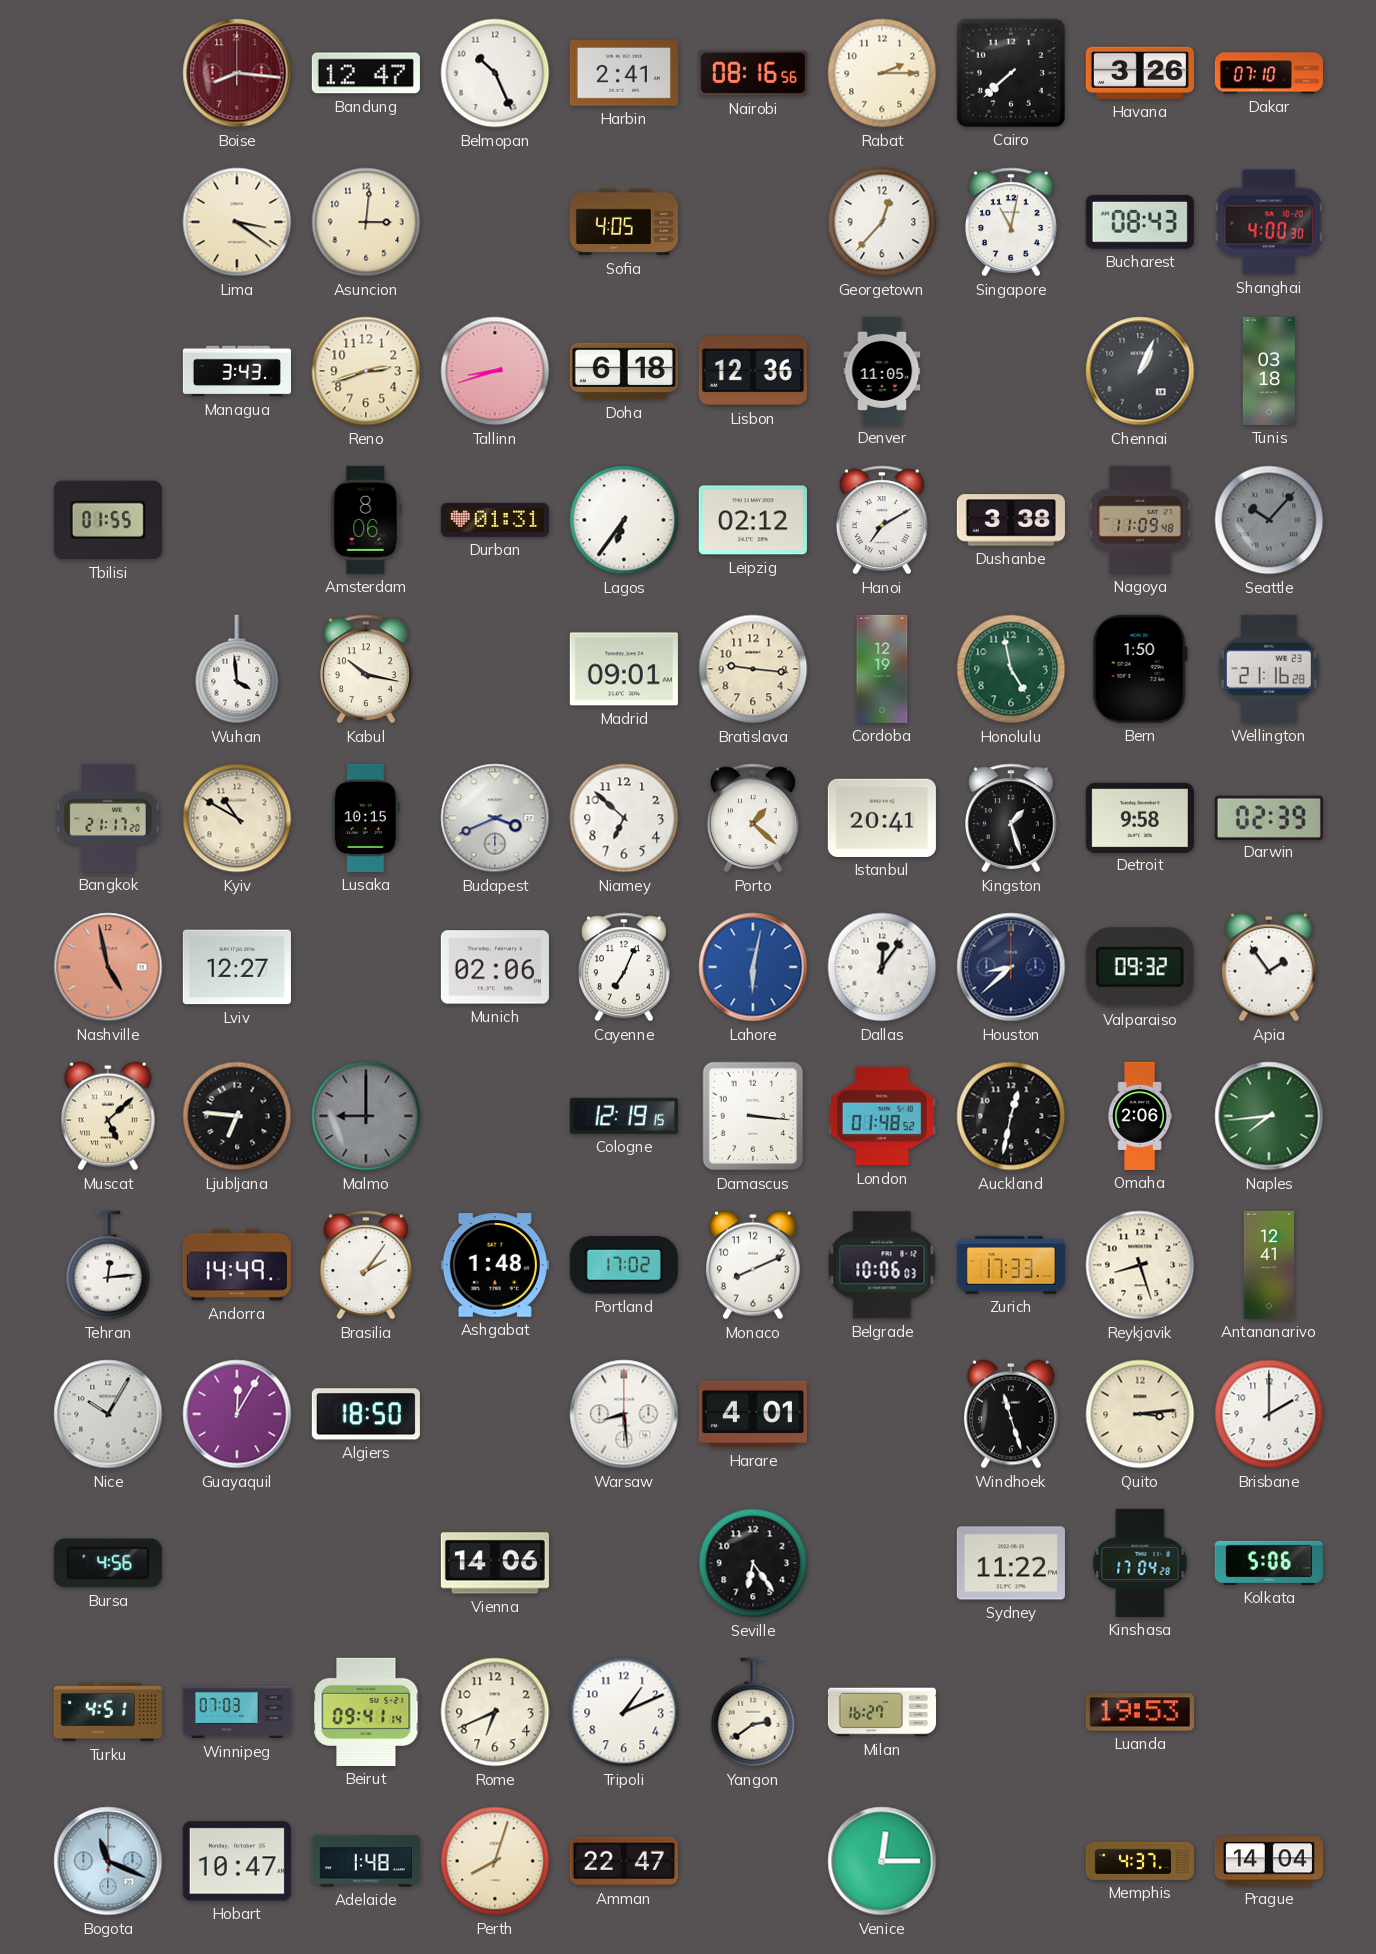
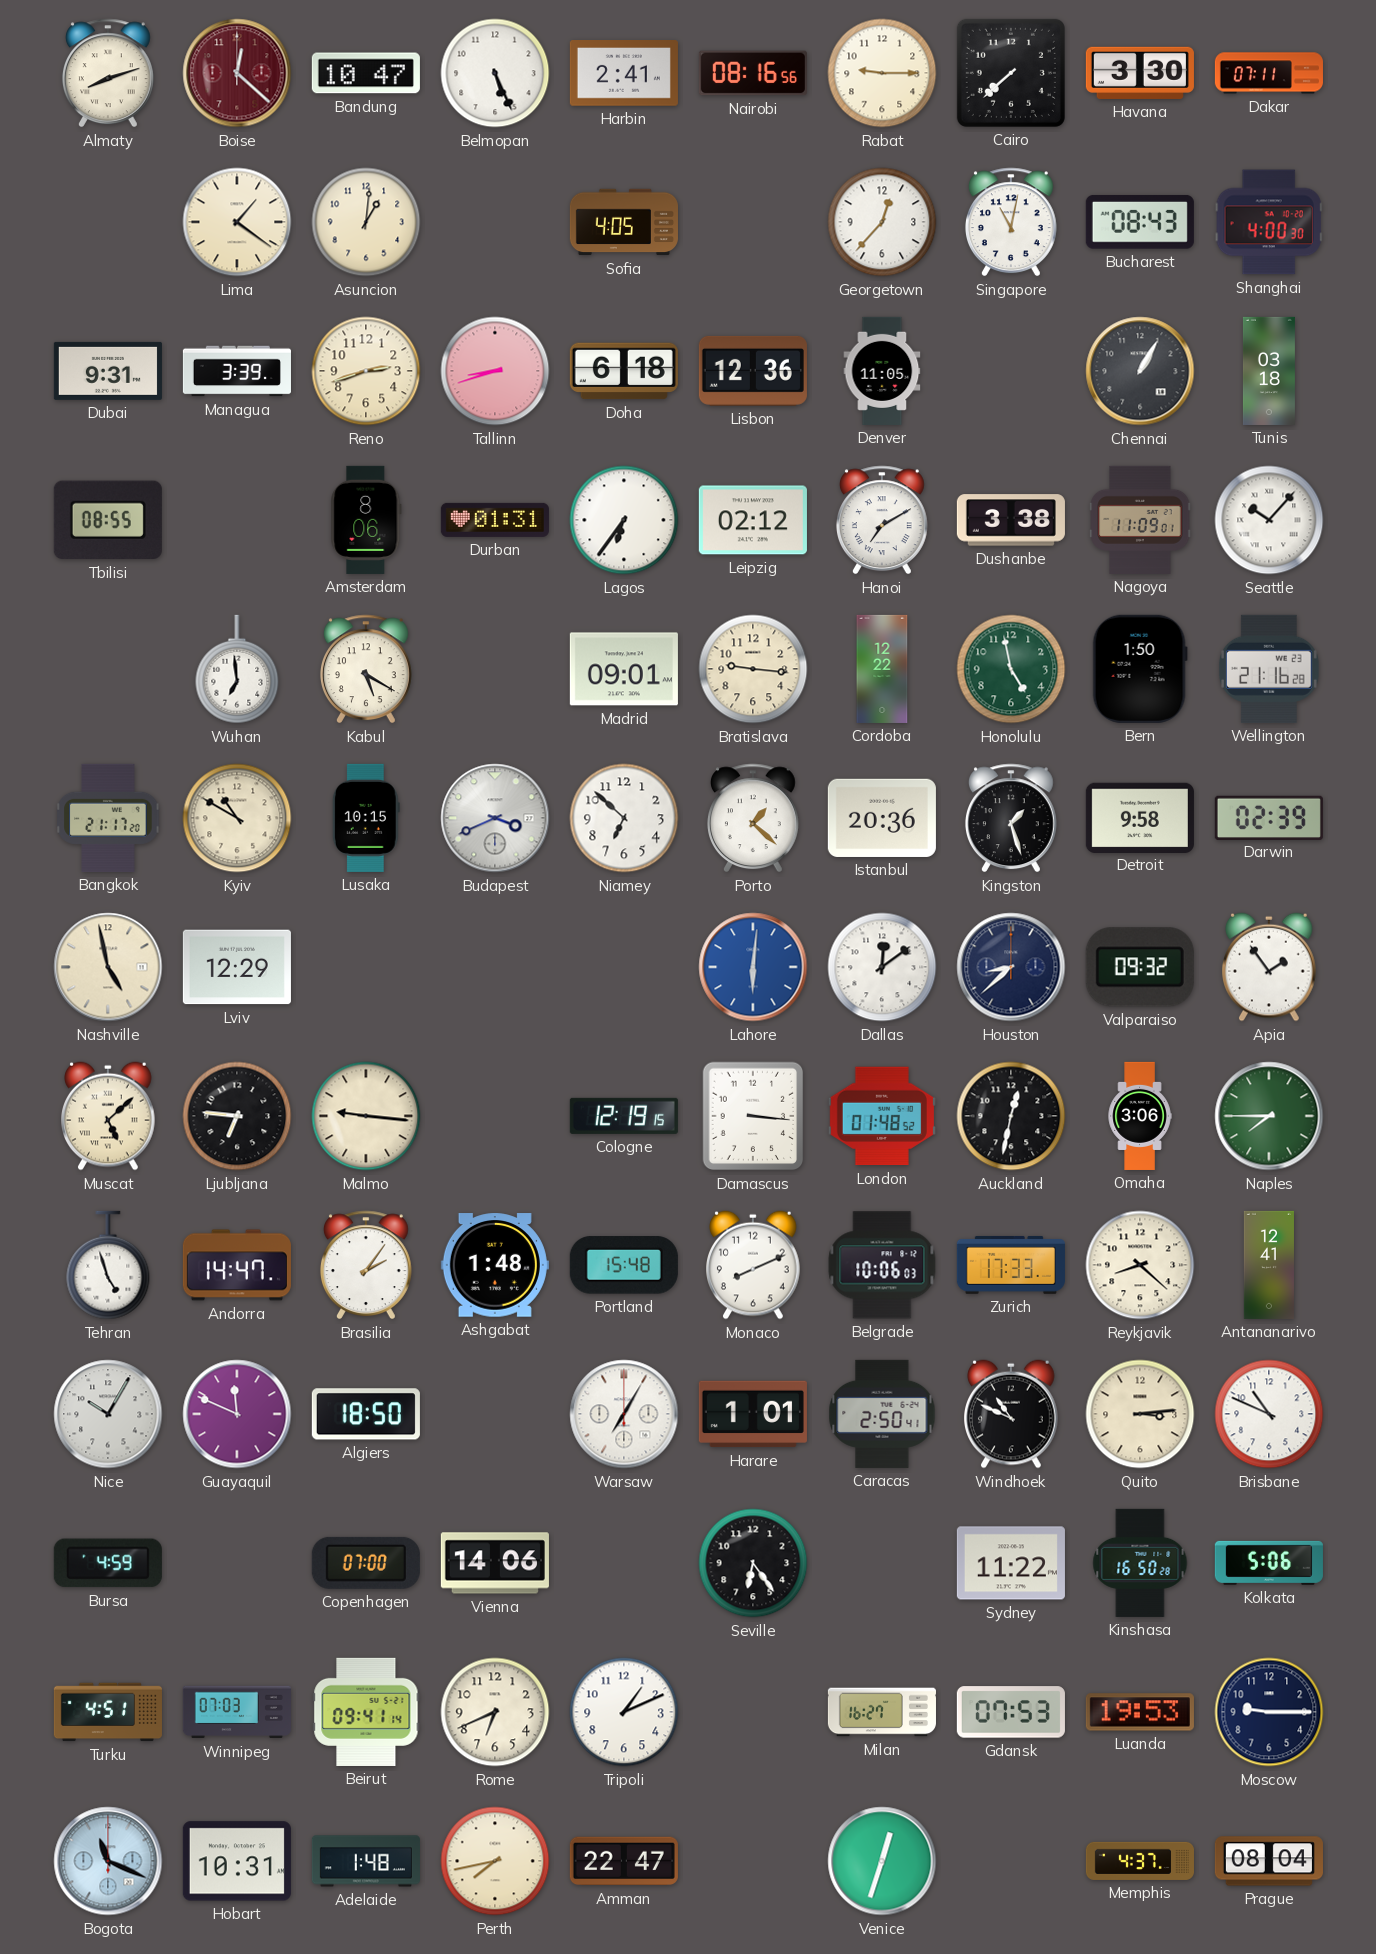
Almaty: none -> 8:12
Boise: 8:16 -> 12:22
Bandung: 12:47 -> 10:47
Belmopan: 10:26 -> 5:26
Rabat: 2:15 -> 9:15
Havana: 3:26 -> 3:30
Dakar: 07:10 -> 07:11
Lima: 3:21 -> 1:21
Asuncion: 3:01 -> 1:01
Dubai: none -> 9:31
Managua: 3:43 -> 3:39
Chennai: 1:04 -> 1:05
Tbilisi: 01:55 -> 08:55
Nagoya: 11:09:48 -> 11:09:01
Seattle dial: grey -> white
Wuhan: 3:59 -> 6:59
Kabul: 10:17 -> 5:20
Cordoba: 12:19 -> 12:22
Istanbul: 20:41 -> 20:36
Nashville dial: salmon -> cream
Lviv: 12:27 -> 12:29
Munich: 02:06 -> none
Cayenne: 7:04 -> none
Lahore: 6:02 -> 6:01
Dallas: 12:06 -> 12:09
Malmo: 9:00 -> 9:16
Malmo dial: grey -> cream
Omaha: 2:06 -> 3:06
Naples: 7:44 -> 7:45
Tehran: 12:14 -> 4:57
Andorra: 14:49 -> 14:47
Portland: 17:02 -> 15:48
Reykjavik: 8:27 -> 8:22
Guayaquil: 12:05 -> 11:49
Warsaw: 8:29 -> 7:05
Harare: 4:01 -> 1:01
Caracas: none -> 2:50
Windhoek: 11:27 -> 10:49
Brisbane: 2:00 -> 10:49
Bursa: 4:56 -> 4:59
Copenhagen: none -> 07:00
Kinshasa: 17:04 -> 16:50
Yangon: 2:39 -> none
Gdansk: none -> 07:53
Moscow: none -> 9:15
Hobart: 10:47 -> 10:31
Perth: 8:03 -> 7:43
Venice: 12:15 -> 12:33
Prague: 14:04 -> 08:04
